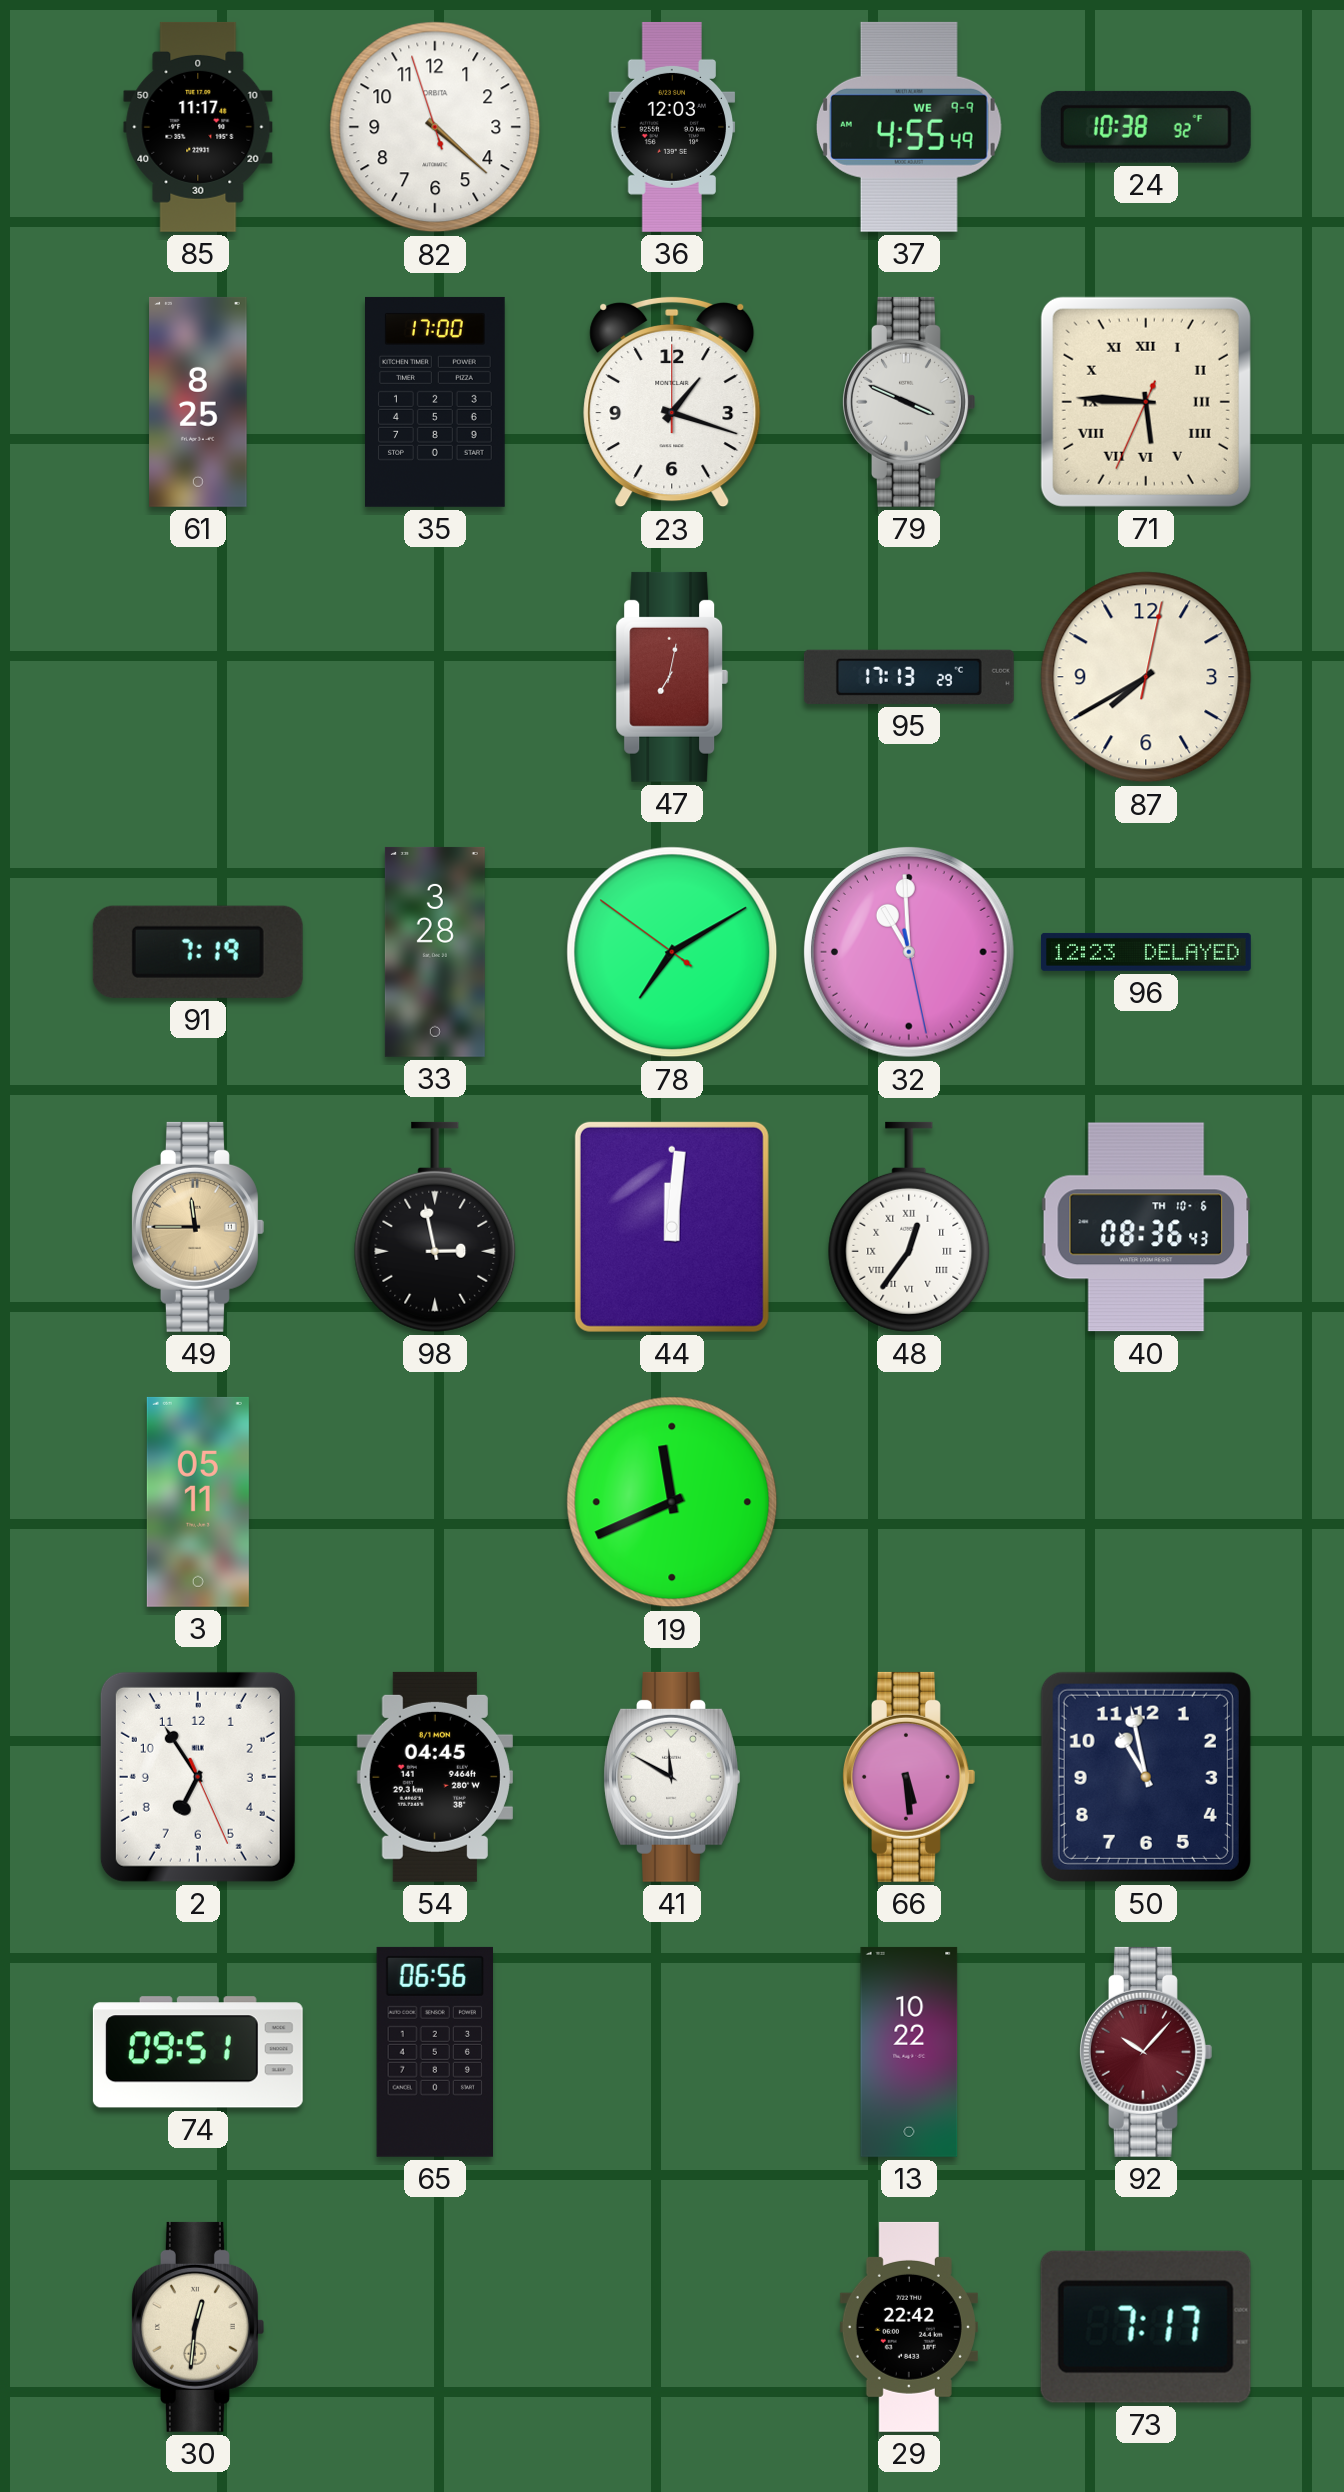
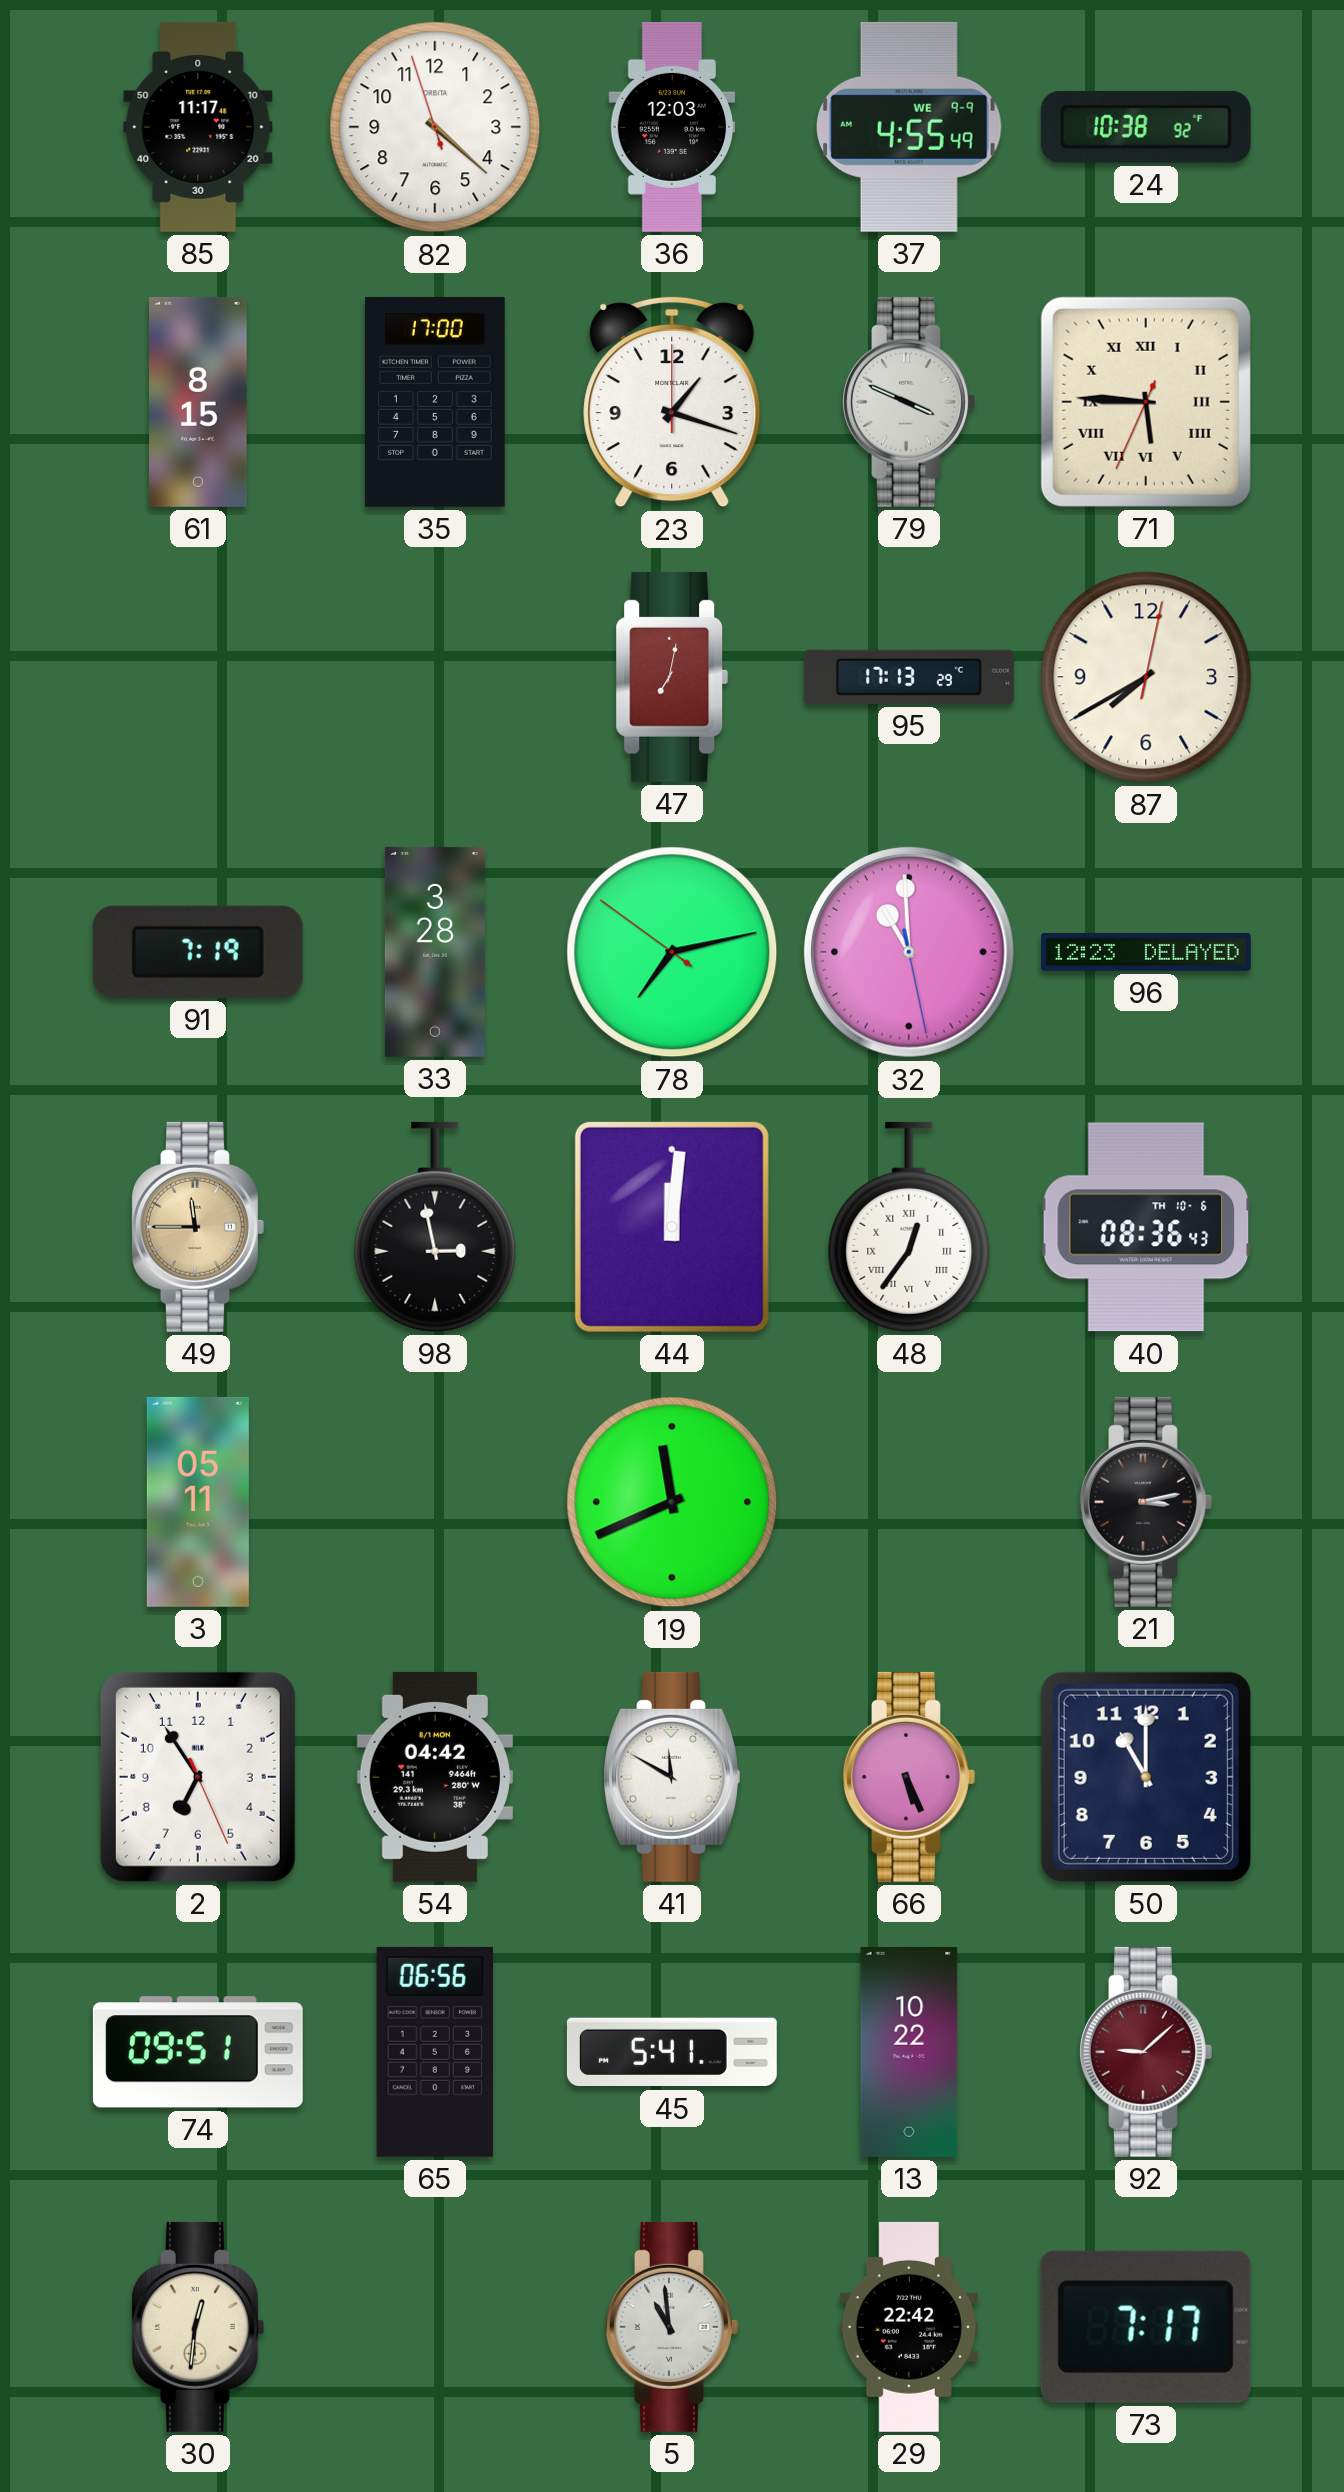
61: 8:25 -> 8:15
78: 7:09 -> 7:12
21: none -> 3:13
54: 04:45 -> 04:42
66: 5:29 -> 5:26
50: 10:58 -> 11:00
45: none -> 5:41
92: 10:07 -> 9:08
5: none -> 10:59
